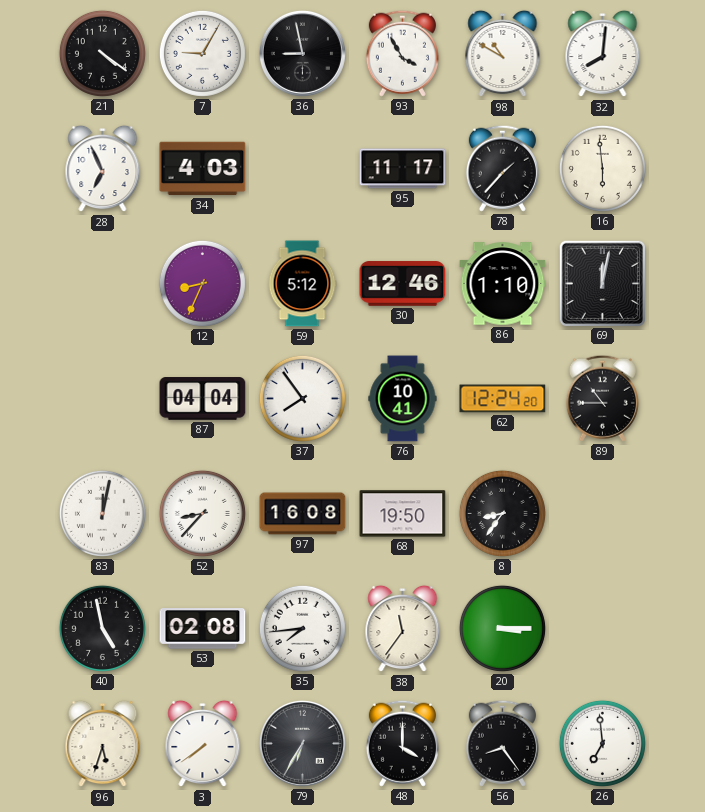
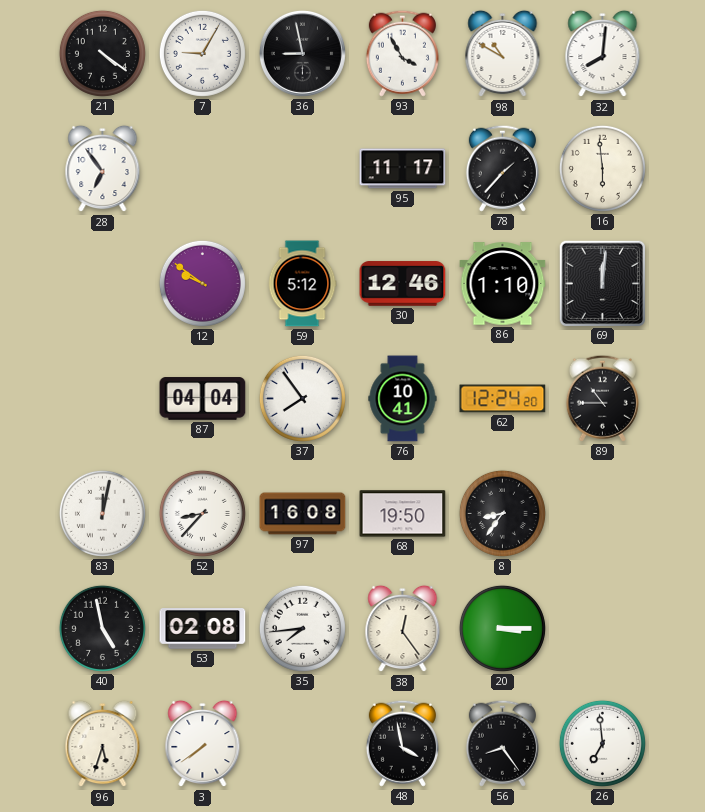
28: 6:56 -> 6:54
34: 4:03 -> none
12: 8:34 -> 9:51
69: 12:02 -> 12:01
38: 11:36 -> 12:24
79: 6:35 -> none
48: 4:00 -> 3:58
